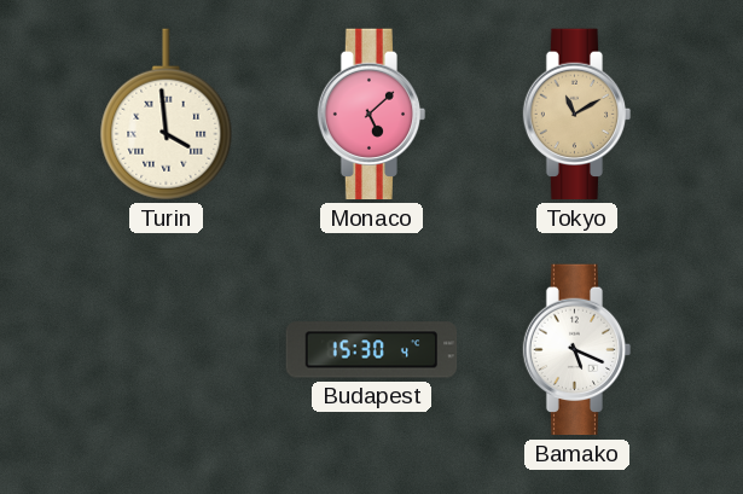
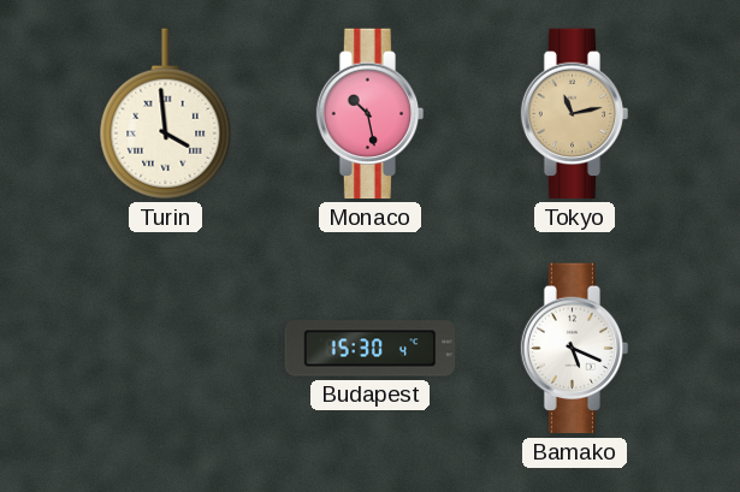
Monaco: 5:08 -> 10:28
Tokyo: 11:10 -> 11:13
